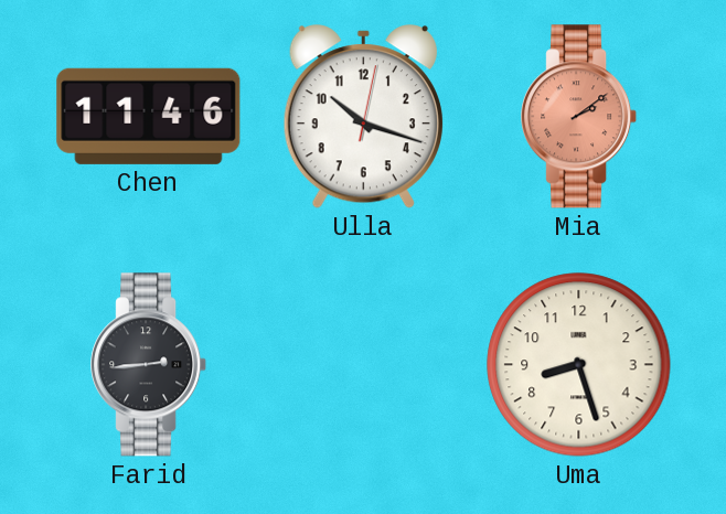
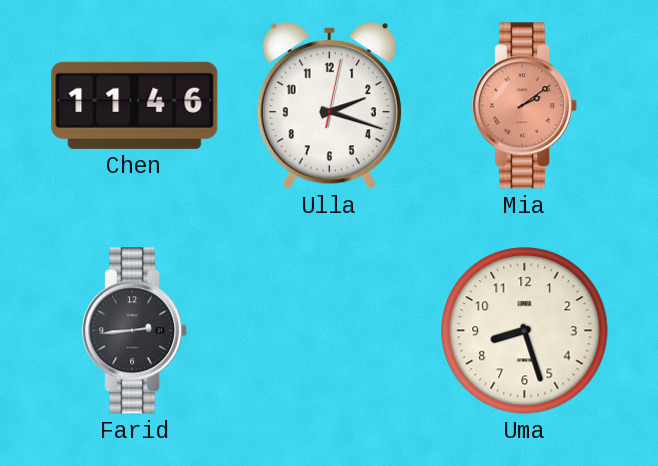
Ulla: 10:18 -> 2:18
